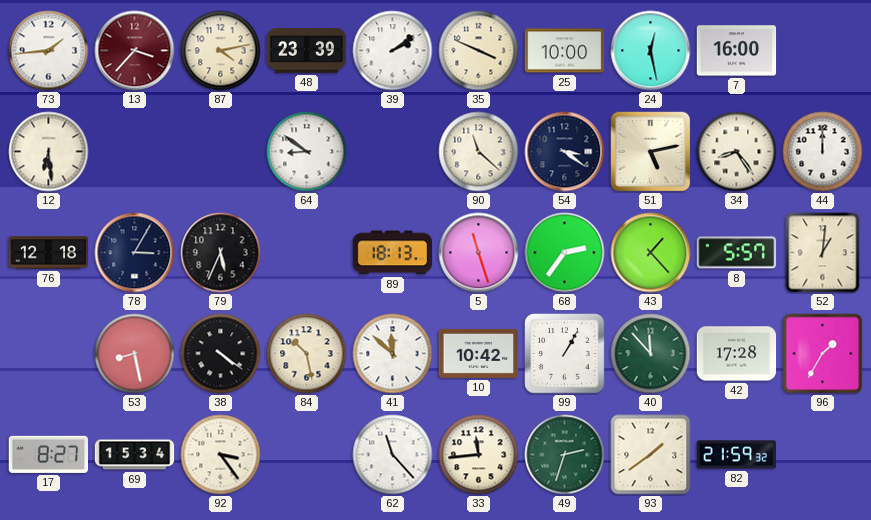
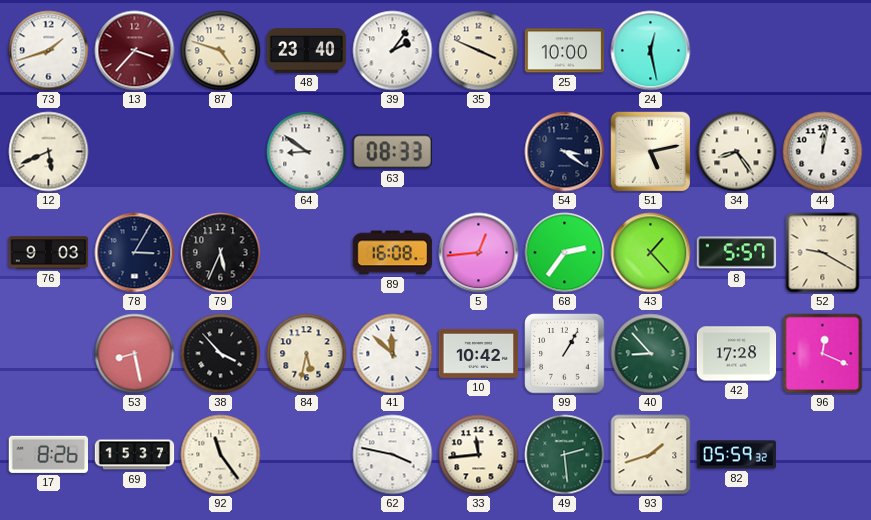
73: 1:44 -> 1:42
87: 4:13 -> 4:48
48: 23:39 -> 23:40
39: 2:09 -> 2:06
7: 16:00 -> none
12: 6:29 -> 5:41
63: none -> 08:33
90: 11:22 -> none
44: 12:00 -> 12:02
76: 12:18 -> 9:03
89: 18:13 -> 16:08
5: 11:27 -> 12:44
52: 1:01 -> 9:20
38: 4:21 -> 3:53
84: 10:28 -> 5:32
40: 11:53 -> 8:53
96: 1:35 -> 12:19
17: 8:27 -> 8:26
69: 15:34 -> 15:37
92: 3:24 -> 11:24
62: 11:23 -> 3:47
49: 2:33 -> 2:29
93: 1:39 -> 1:42
82: 21:59 -> 05:59
